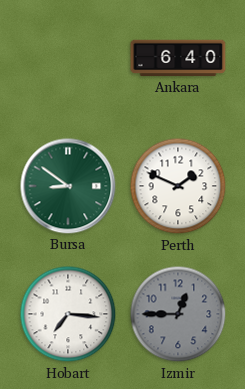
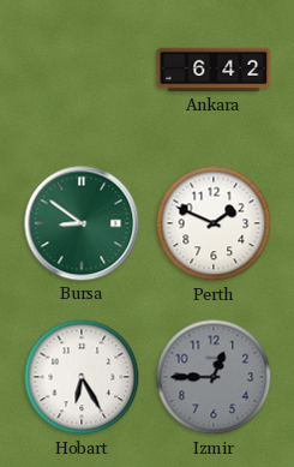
Ankara: 6:40 -> 6:42
Hobart: 7:16 -> 6:25
